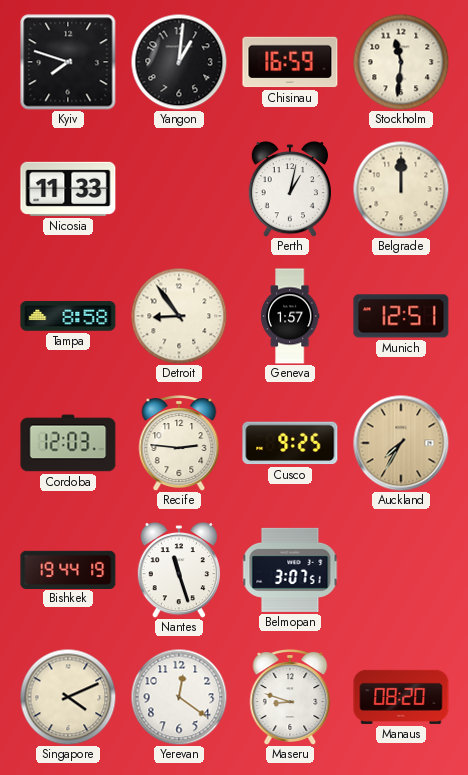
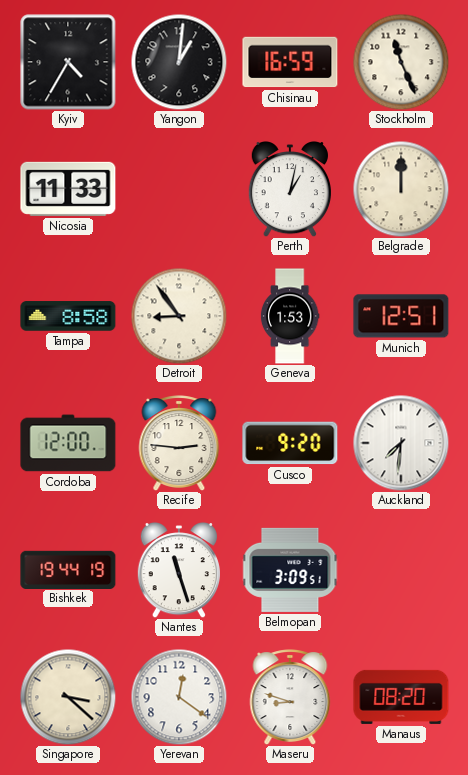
Kyiv: 7:48 -> 4:35
Stockholm: 11:31 -> 11:26
Geneva: 1:57 -> 1:53
Cordoba: 12:03 -> 12:00
Cusco: 9:25 -> 9:20
Auckland: 7:35 -> 7:31
Auckland dial: champagne -> white
Belmopan: 3:07 -> 3:09
Singapore: 4:11 -> 3:22
